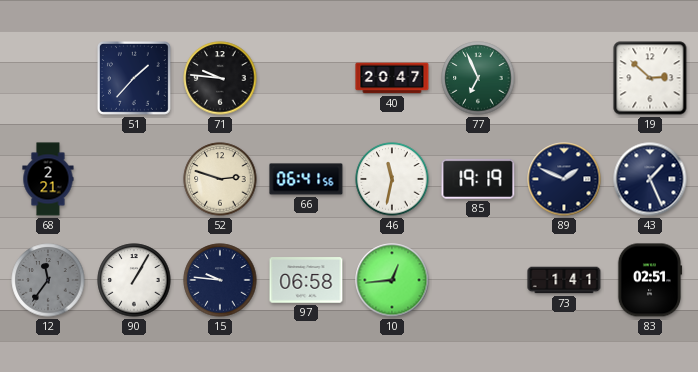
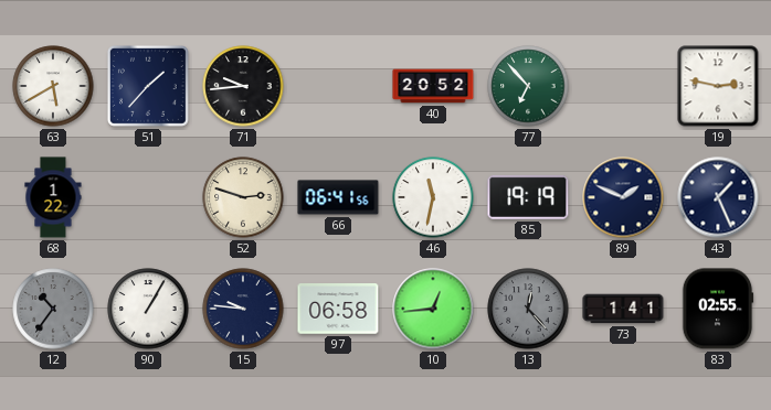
63: none -> 5:40
71: 9:46 -> 9:44
40: 20:47 -> 20:52
77: 6:56 -> 6:53
19: 2:52 -> 2:47
68: 2:21 -> 1:22
12: 11:36 -> 10:36
13: none -> 12:23
83: 02:51 -> 02:55
